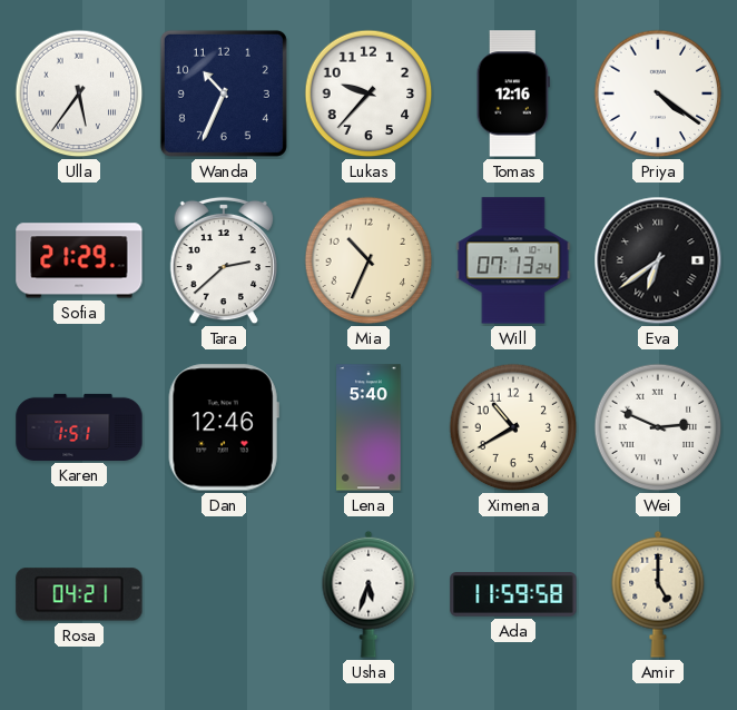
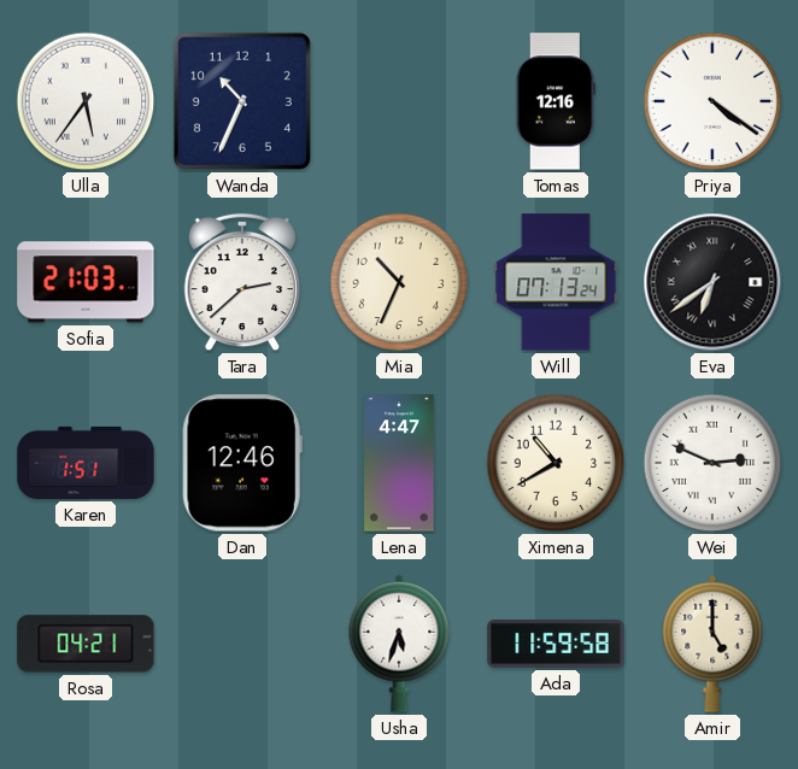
Lukas: 9:37 -> none
Sofia: 21:29 -> 21:03
Lena: 5:40 -> 4:47
